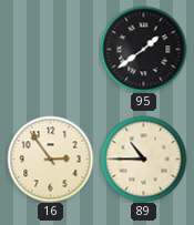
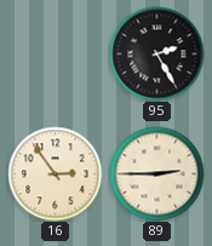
95: 1:39 -> 2:25
89: 10:45 -> 2:45
